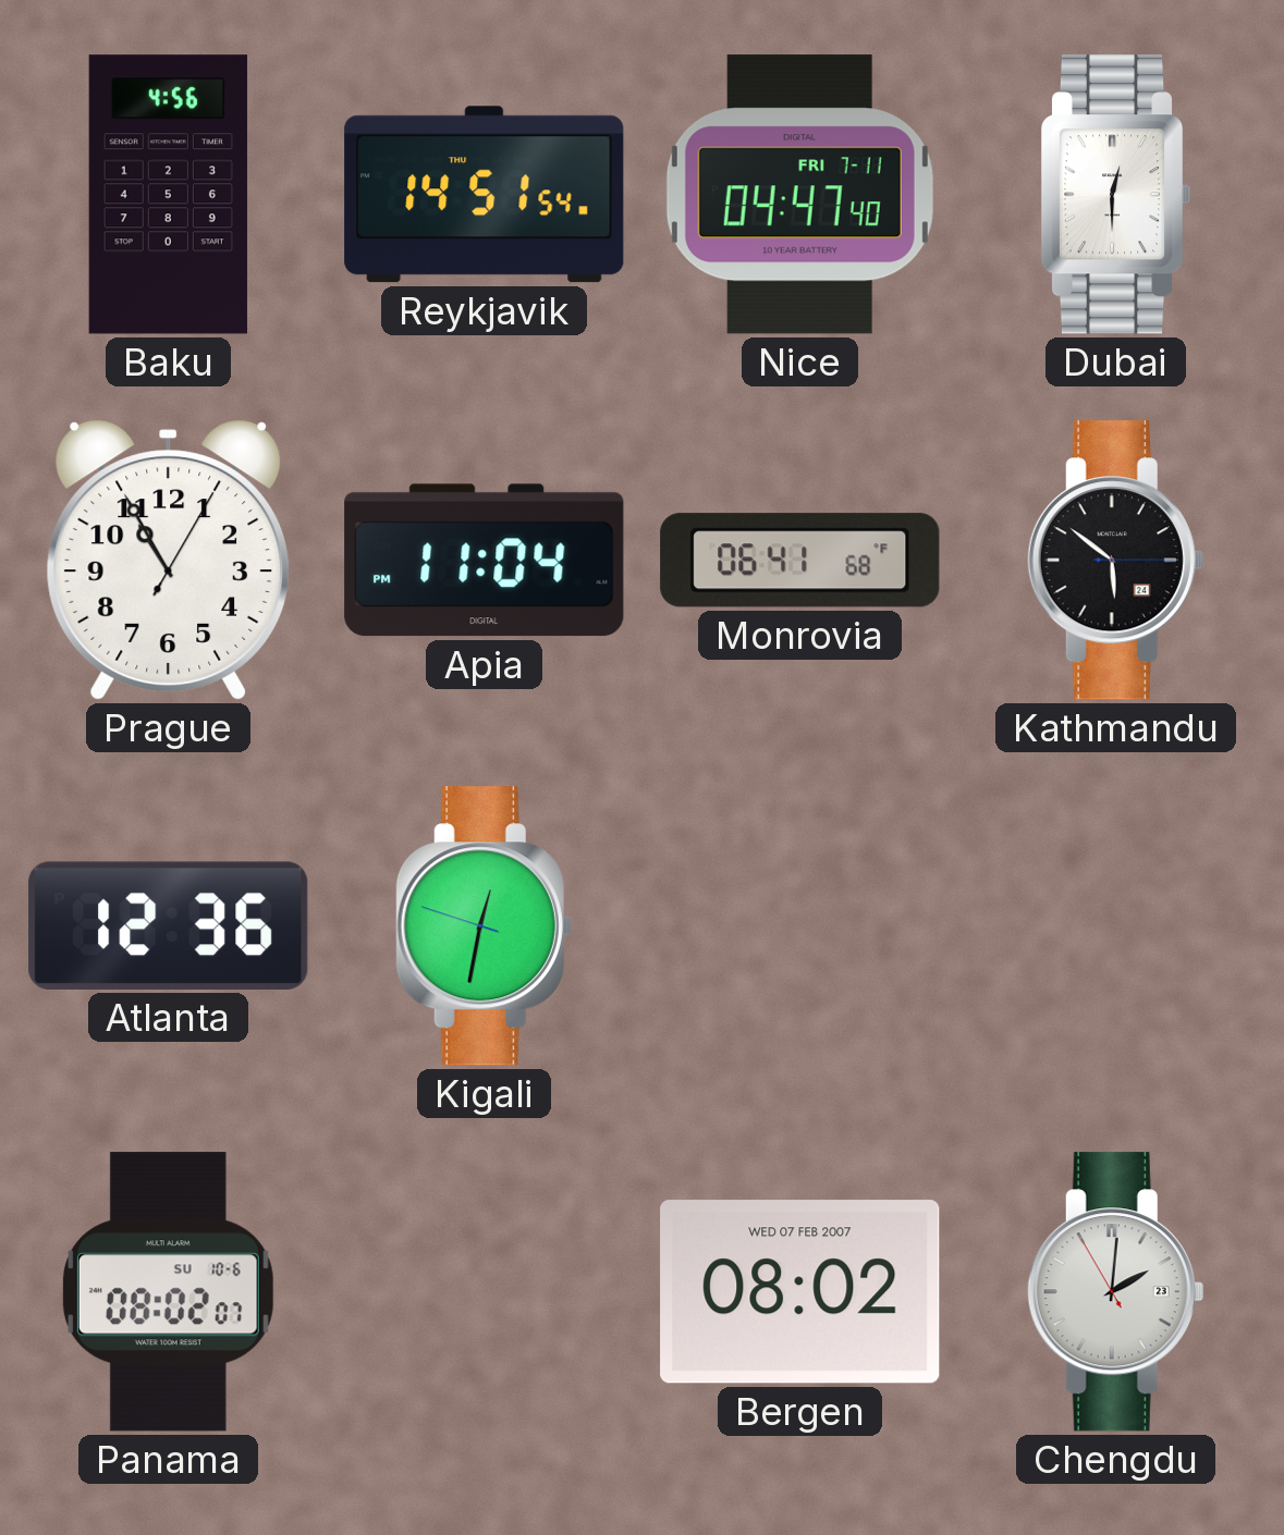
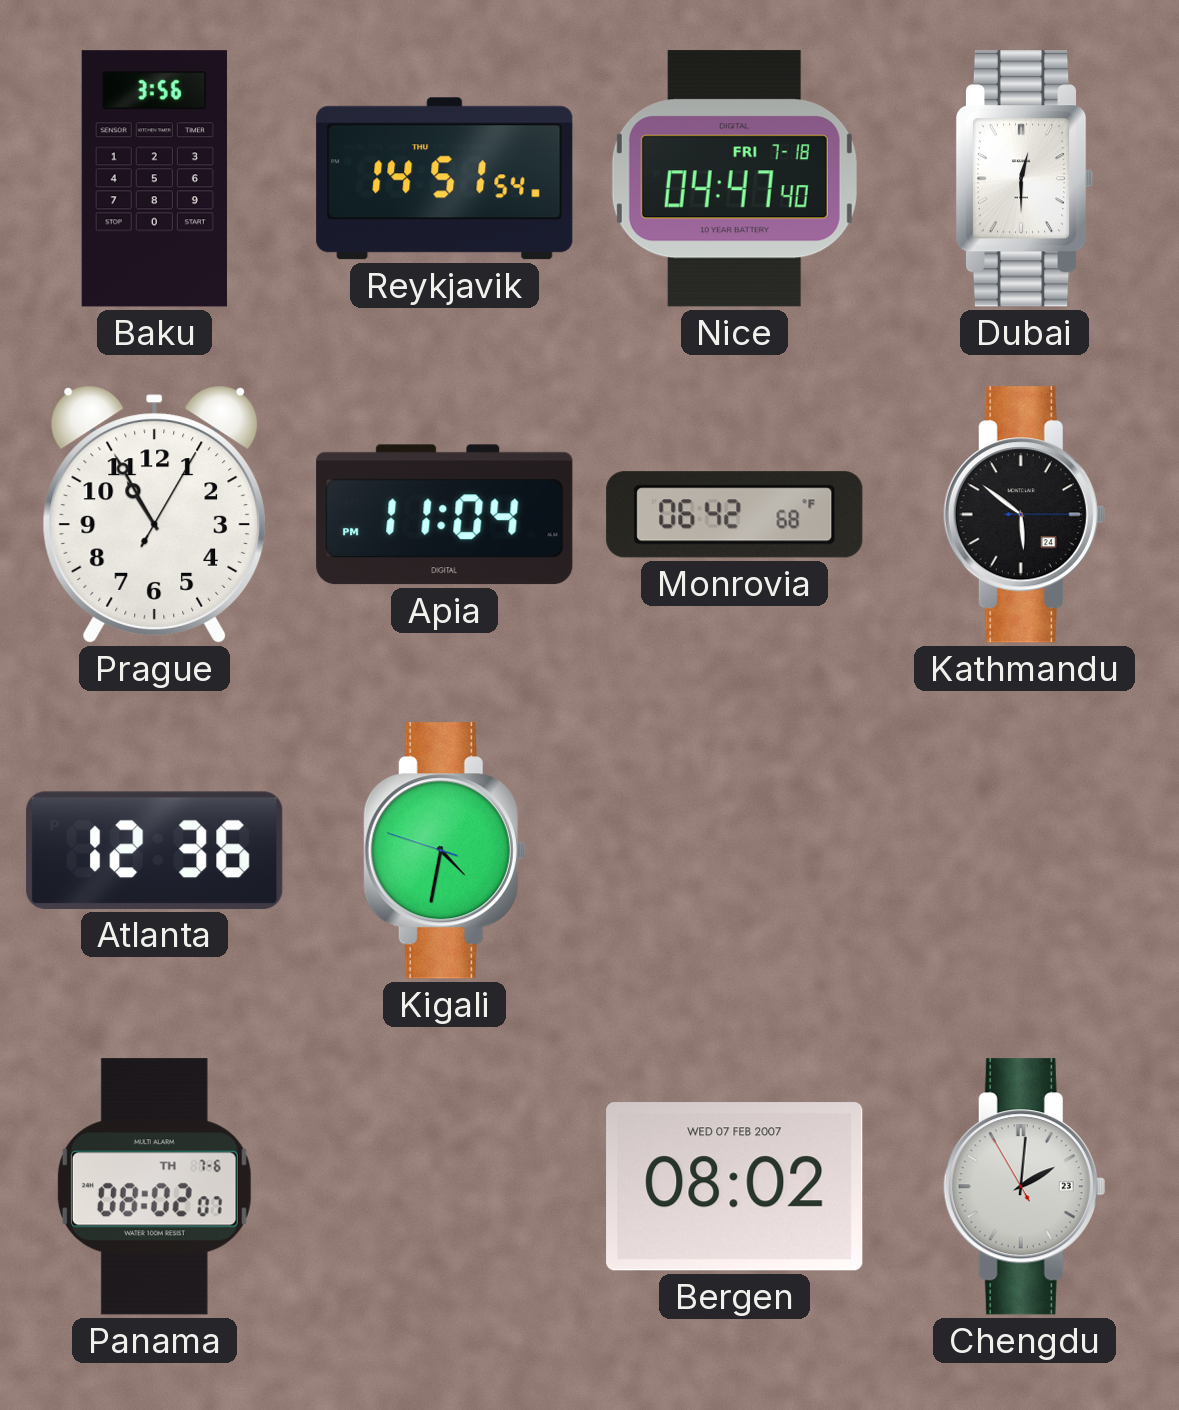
Baku: 4:56 -> 3:56
Nice date: FRI 7-11 -> FRI 7-18
Monrovia: 06:41 -> 06:42
Kigali: 12:31 -> 4:31
Panama date: SU 10-6 -> TH 7-6
